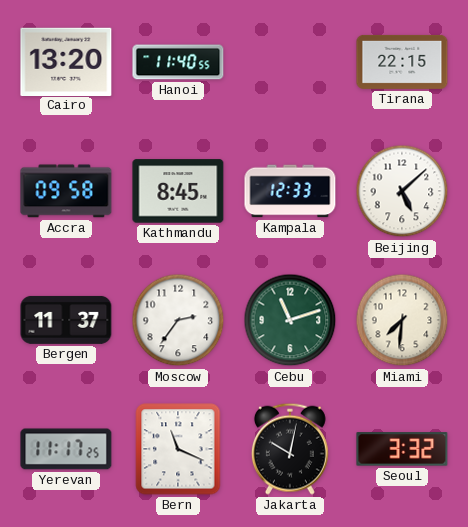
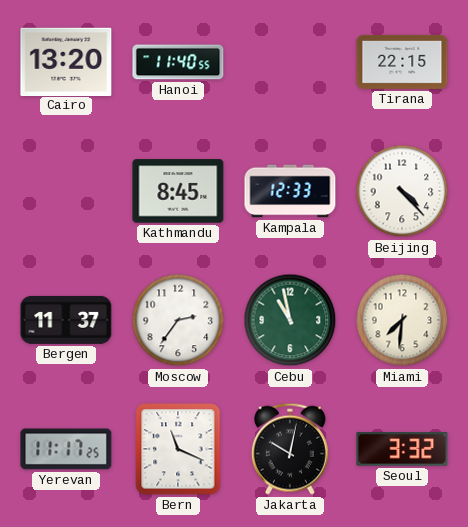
Accra: 09:58 -> none
Beijing: 5:08 -> 4:23
Cebu: 11:12 -> 10:58
